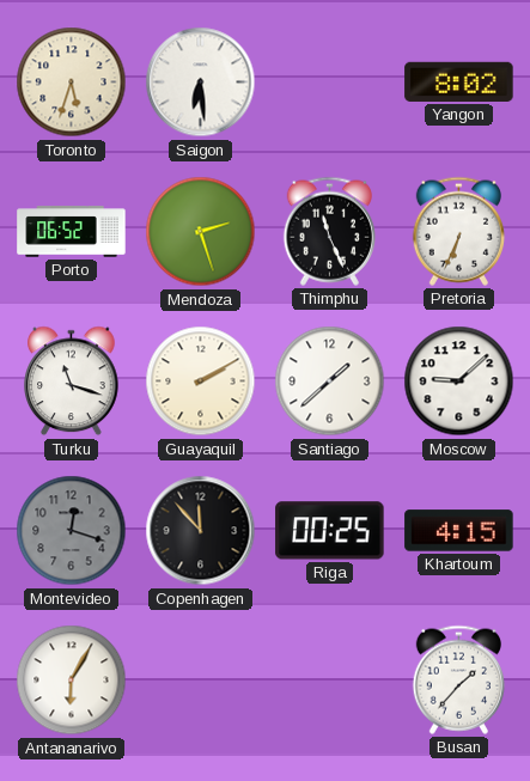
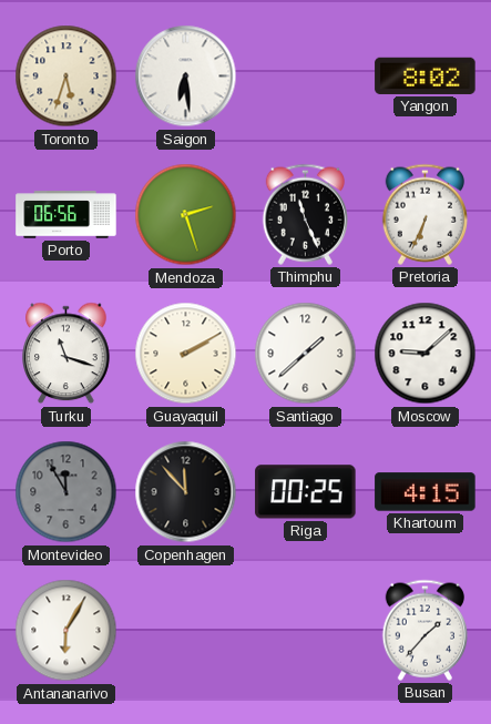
Porto: 06:52 -> 06:56
Montevideo: 12:18 -> 11:55
